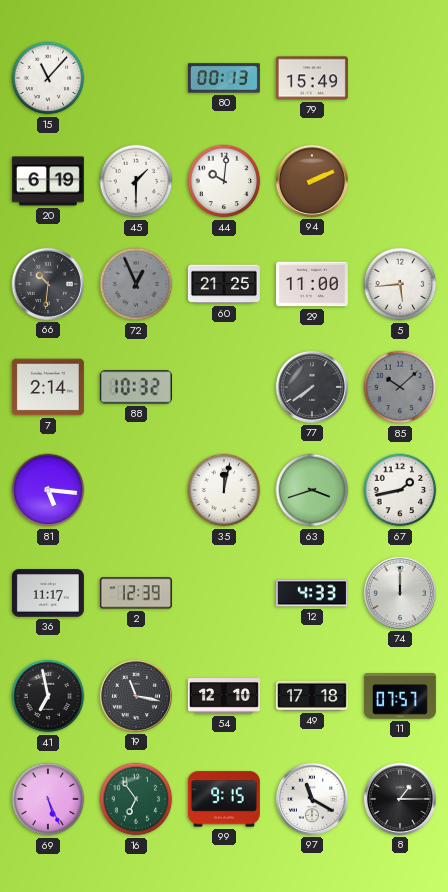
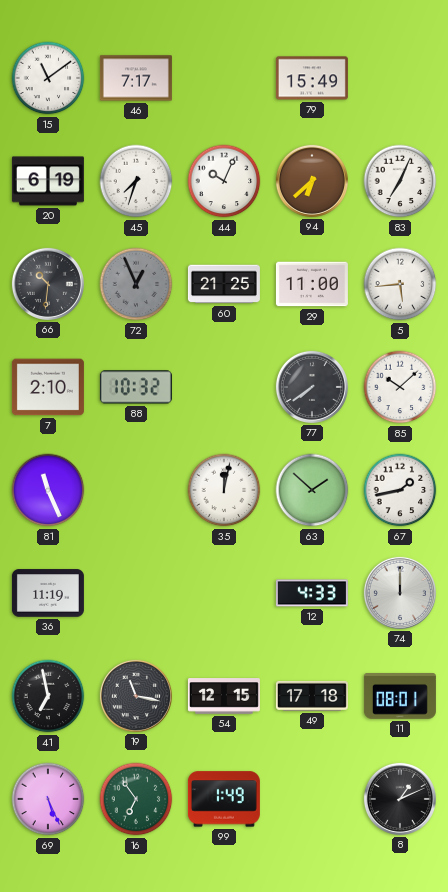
15: 11:07 -> 11:09
46: none -> 7:17
80: 00:13 -> none
45: 1:30 -> 7:33
44: 10:01 -> 10:04
94: 2:11 -> 6:38
83: none -> 7:04
7: 2:14 -> 2:10
85 dial: grey -> white
81: 5:16 -> 11:26
63: 3:42 -> 1:52
36: 11:17 -> 11:19
2: 12:39 -> none
54: 12:10 -> 12:15
11: 07:57 -> 08:01
99: 9:15 -> 1:49
97: 11:20 -> none
8: 1:15 -> 1:11
